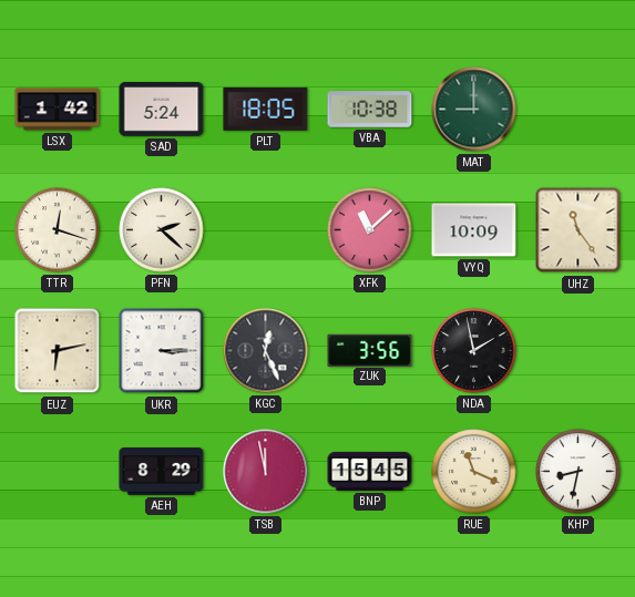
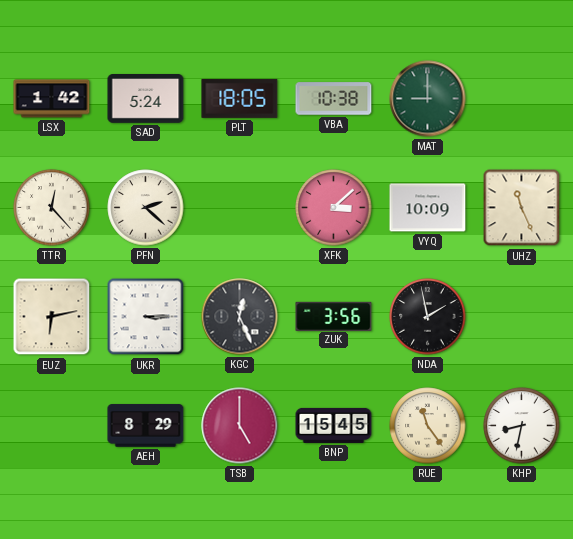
TTR: 12:18 -> 12:23
XFK: 11:08 -> 3:08
UHZ: 11:24 -> 11:26
TSB: 11:58 -> 5:00
RUE: 11:19 -> 11:24
